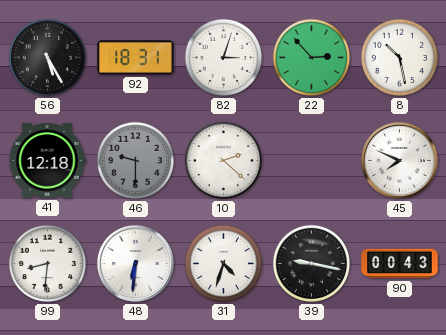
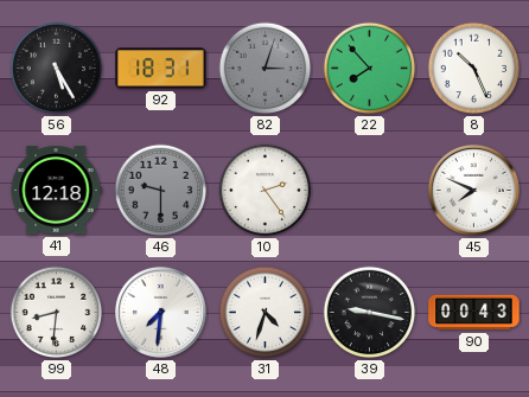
82 dial: white -> grey
22: 2:53 -> 7:53
8: 10:28 -> 10:26
10: 2:22 -> 2:24
48: 6:31 -> 7:31
